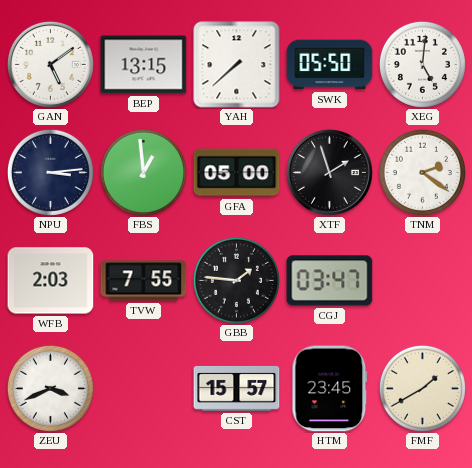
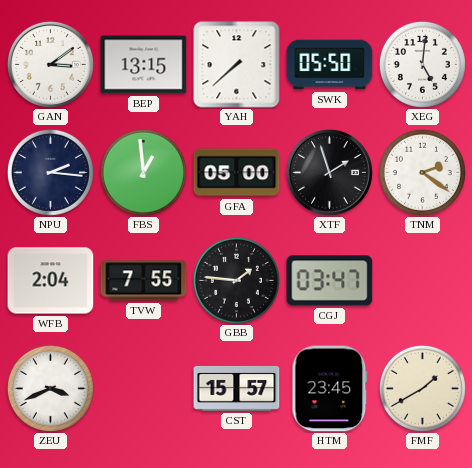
GAN: 5:09 -> 3:09
NPU: 3:14 -> 2:16
WFB: 2:03 -> 2:04
